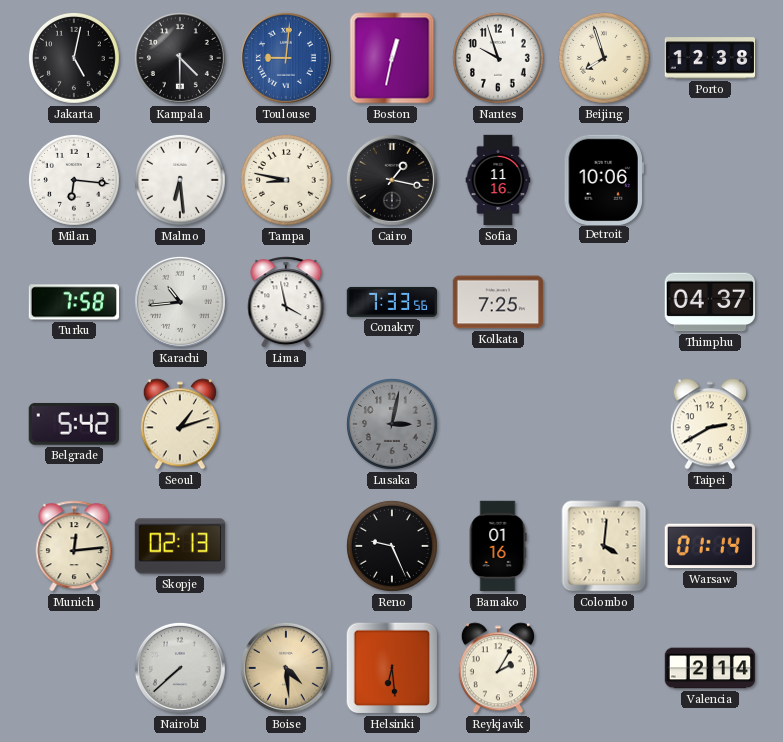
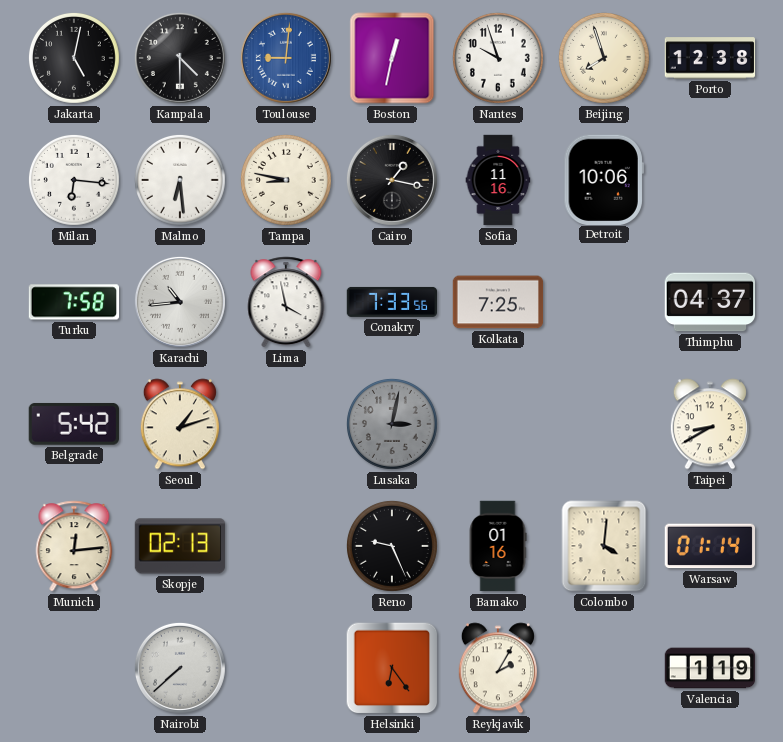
Taipei: 2:40 -> 8:40
Boise: 4:29 -> none
Helsinki: 6:29 -> 6:24
Valencia: 2:14 -> 1:19
